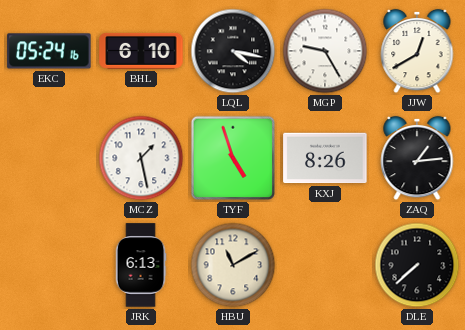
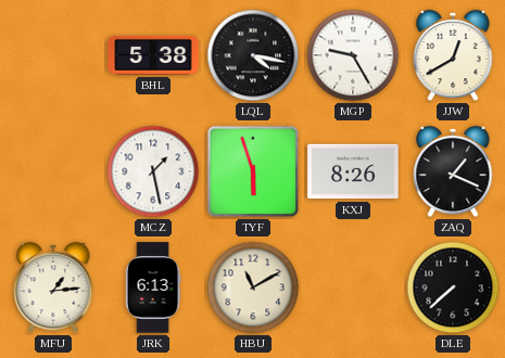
EKC: 05:24 -> none
BHL: 6:10 -> 5:38
TYF: 4:57 -> 5:57
ZAQ: 1:14 -> 1:19
MFU: none -> 1:14
